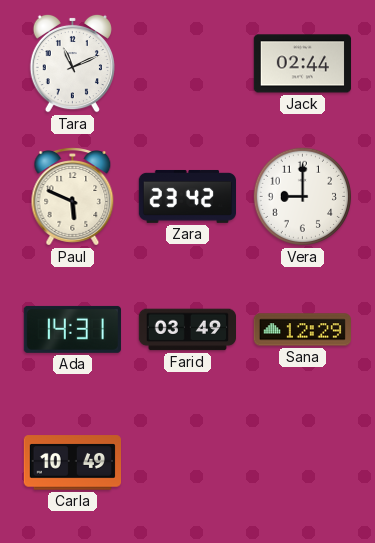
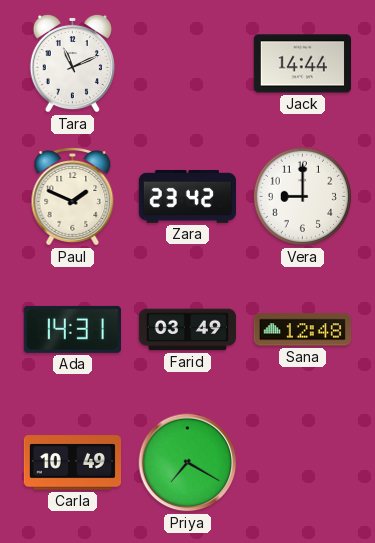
Jack: 02:44 -> 14:44
Paul: 5:49 -> 1:49
Sana: 12:29 -> 12:48
Priya: none -> 7:20
